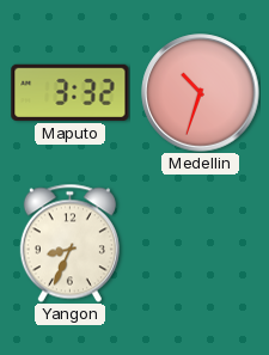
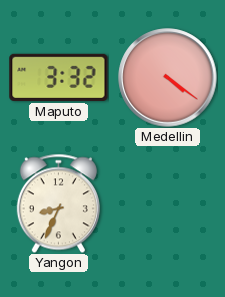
Medellin: 10:33 -> 4:21
